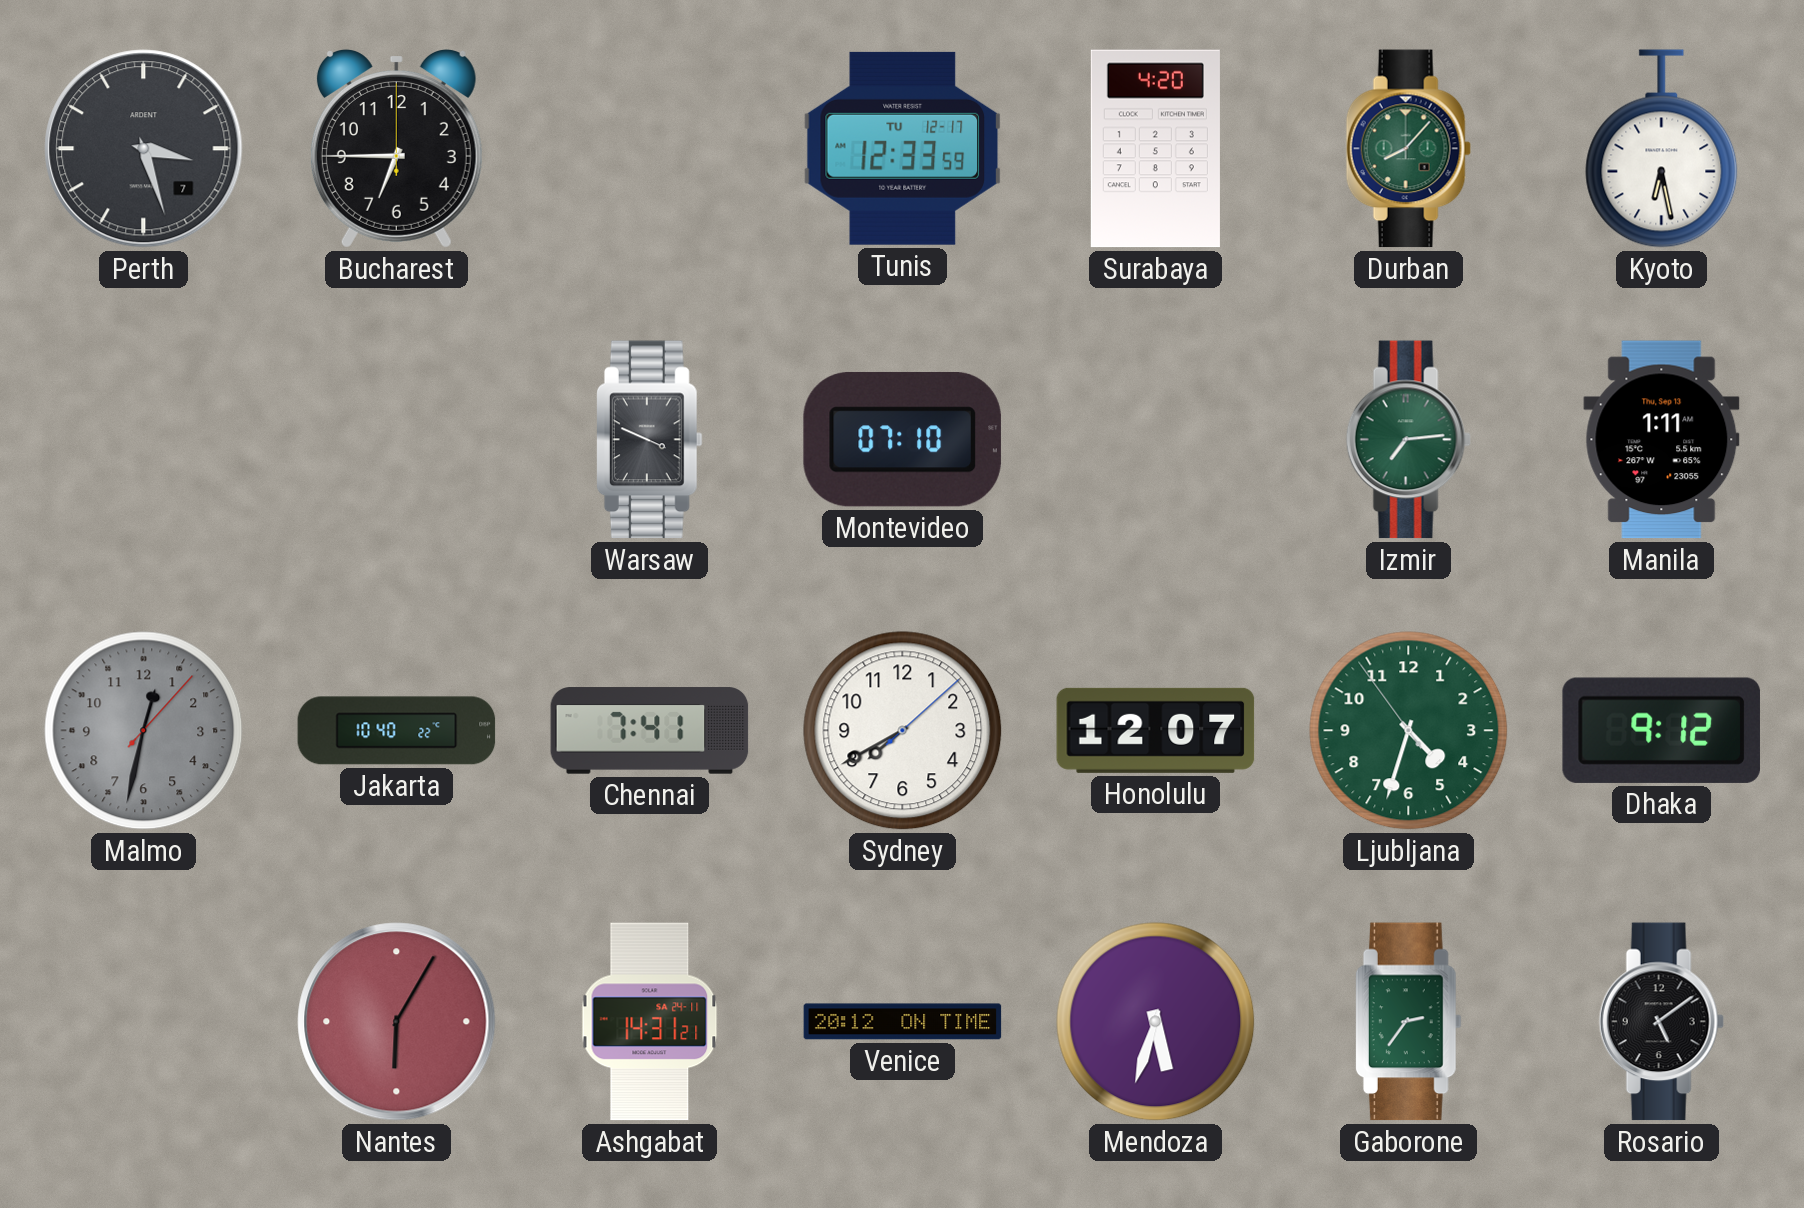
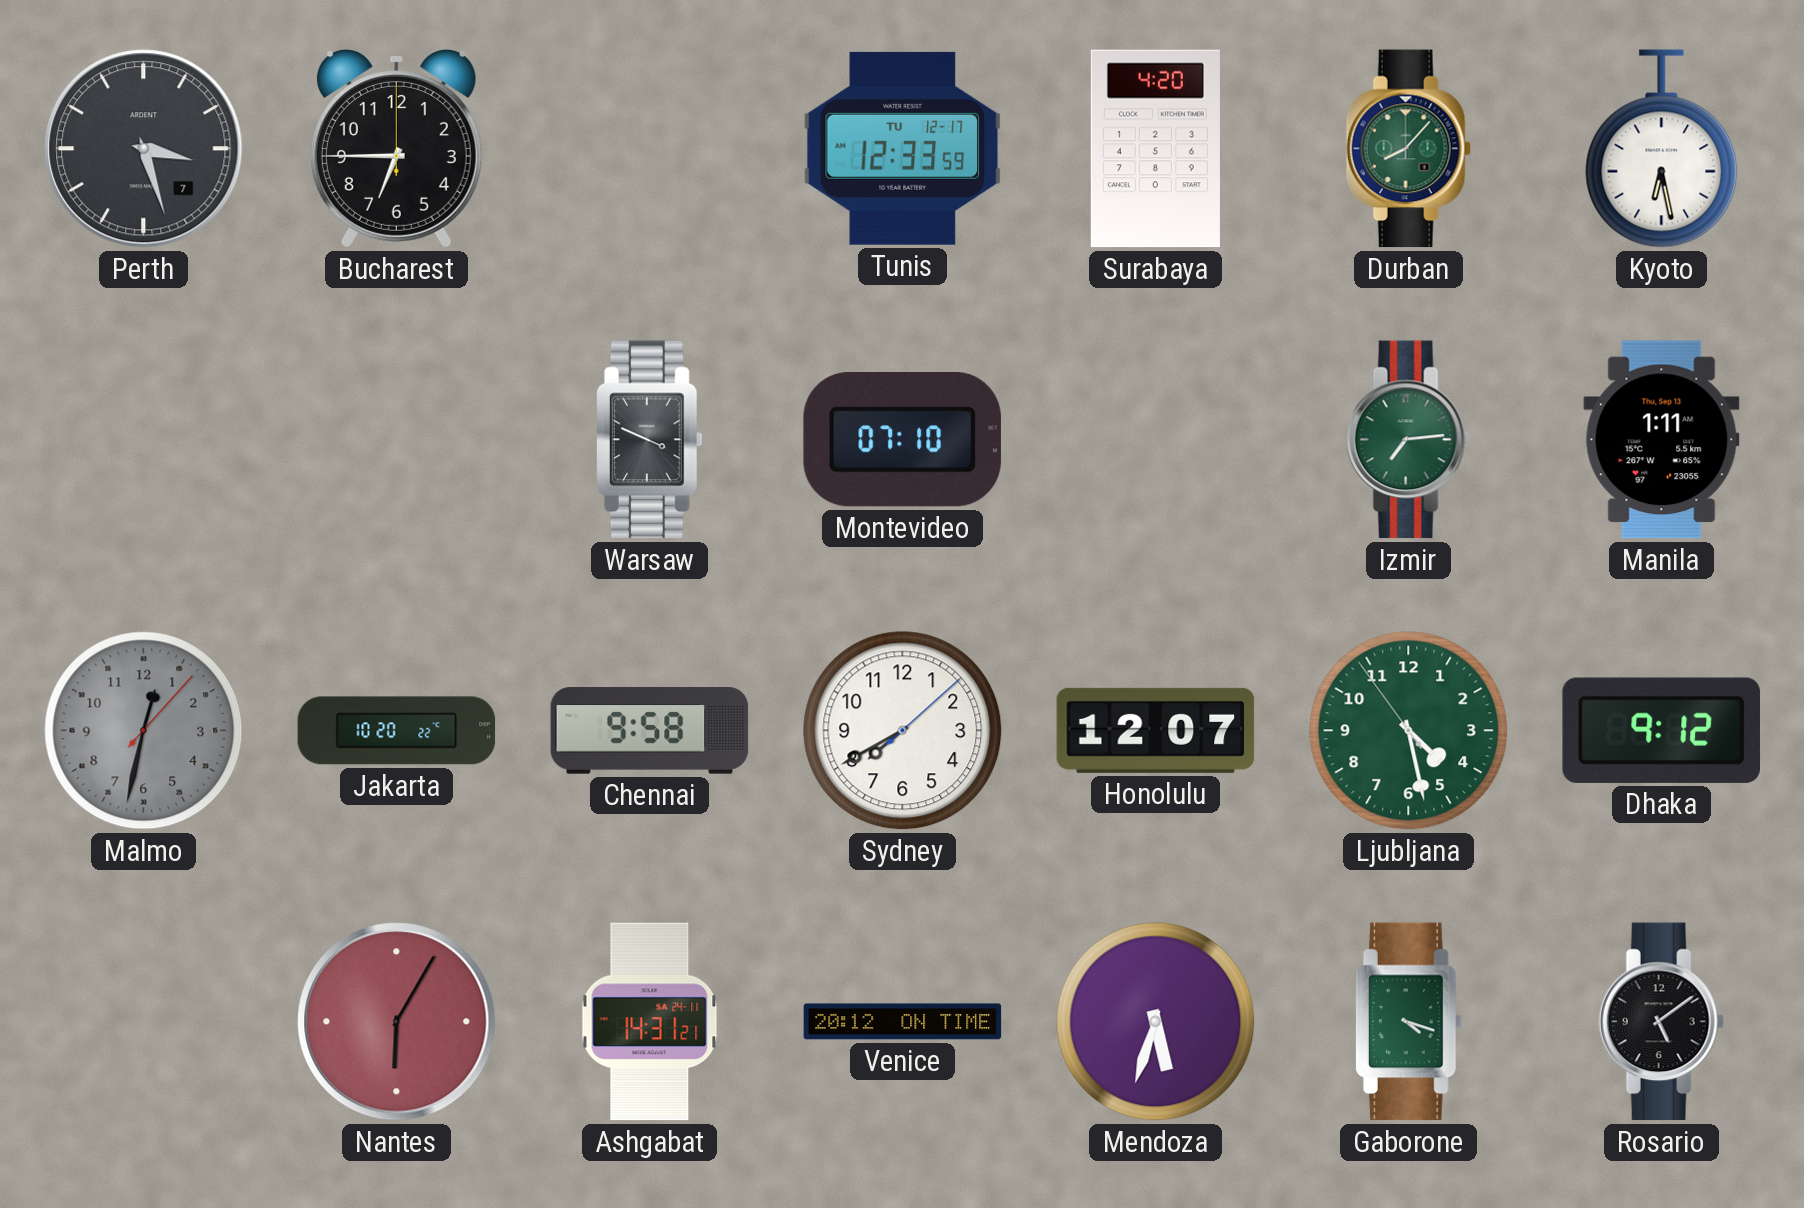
Jakarta: 10:40 -> 10:20
Chennai: 7:41 -> 9:58
Ljubljana: 4:32 -> 4:27
Gaborone: 2:36 -> 4:18
